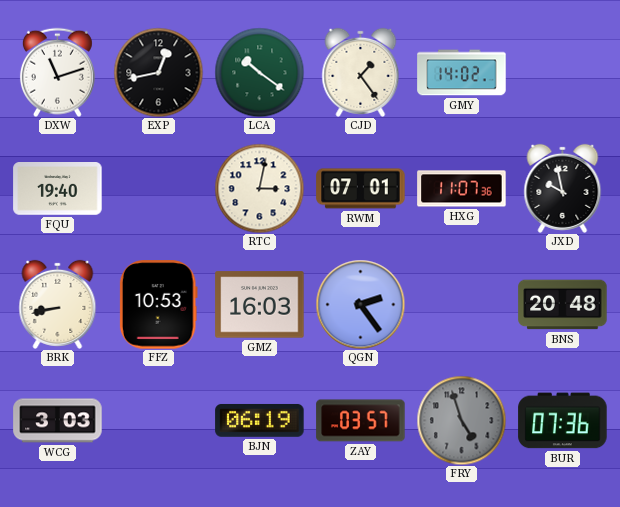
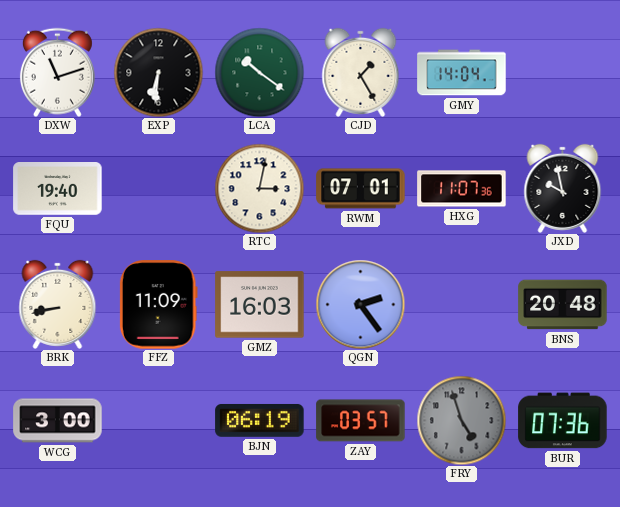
EXP: 12:43 -> 6:31
CJD: 1:24 -> 1:25
GMY: 14:02 -> 14:04
FFZ: 10:53 -> 11:09
WCG: 3:03 -> 3:00
